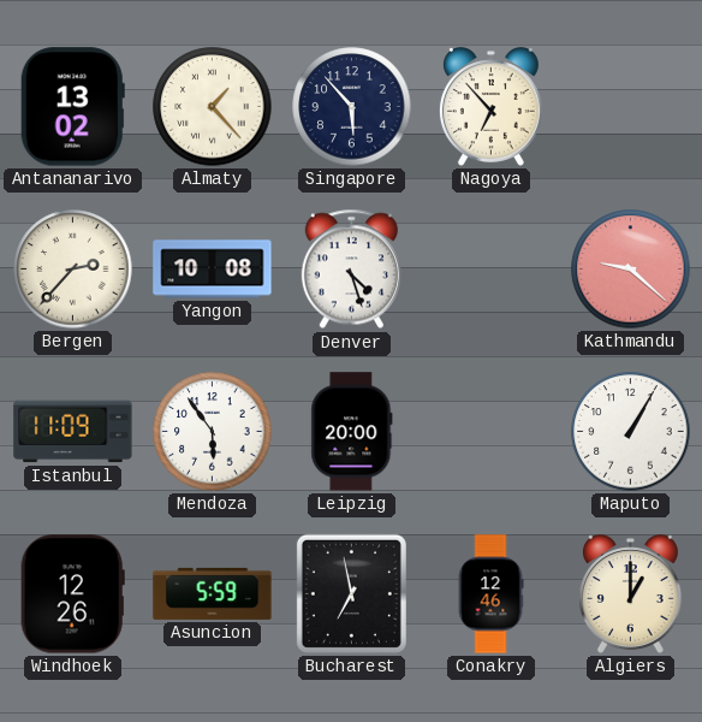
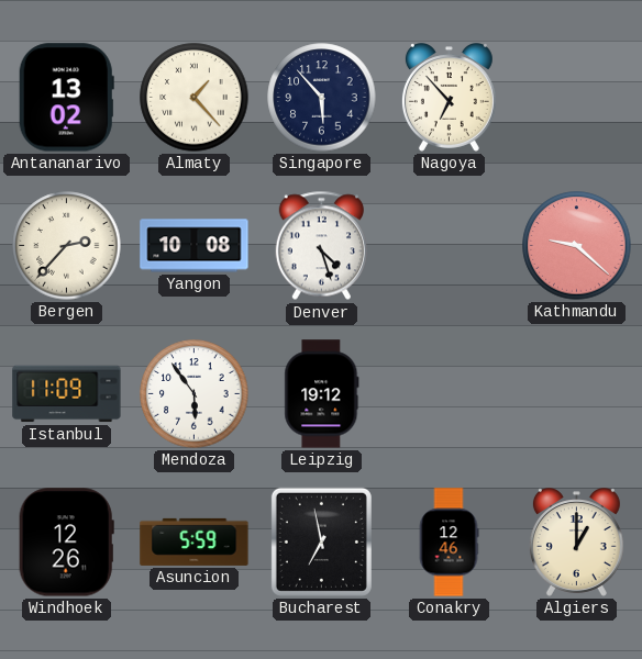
Leipzig: 20:00 -> 19:12
Maputo: 1:05 -> none
